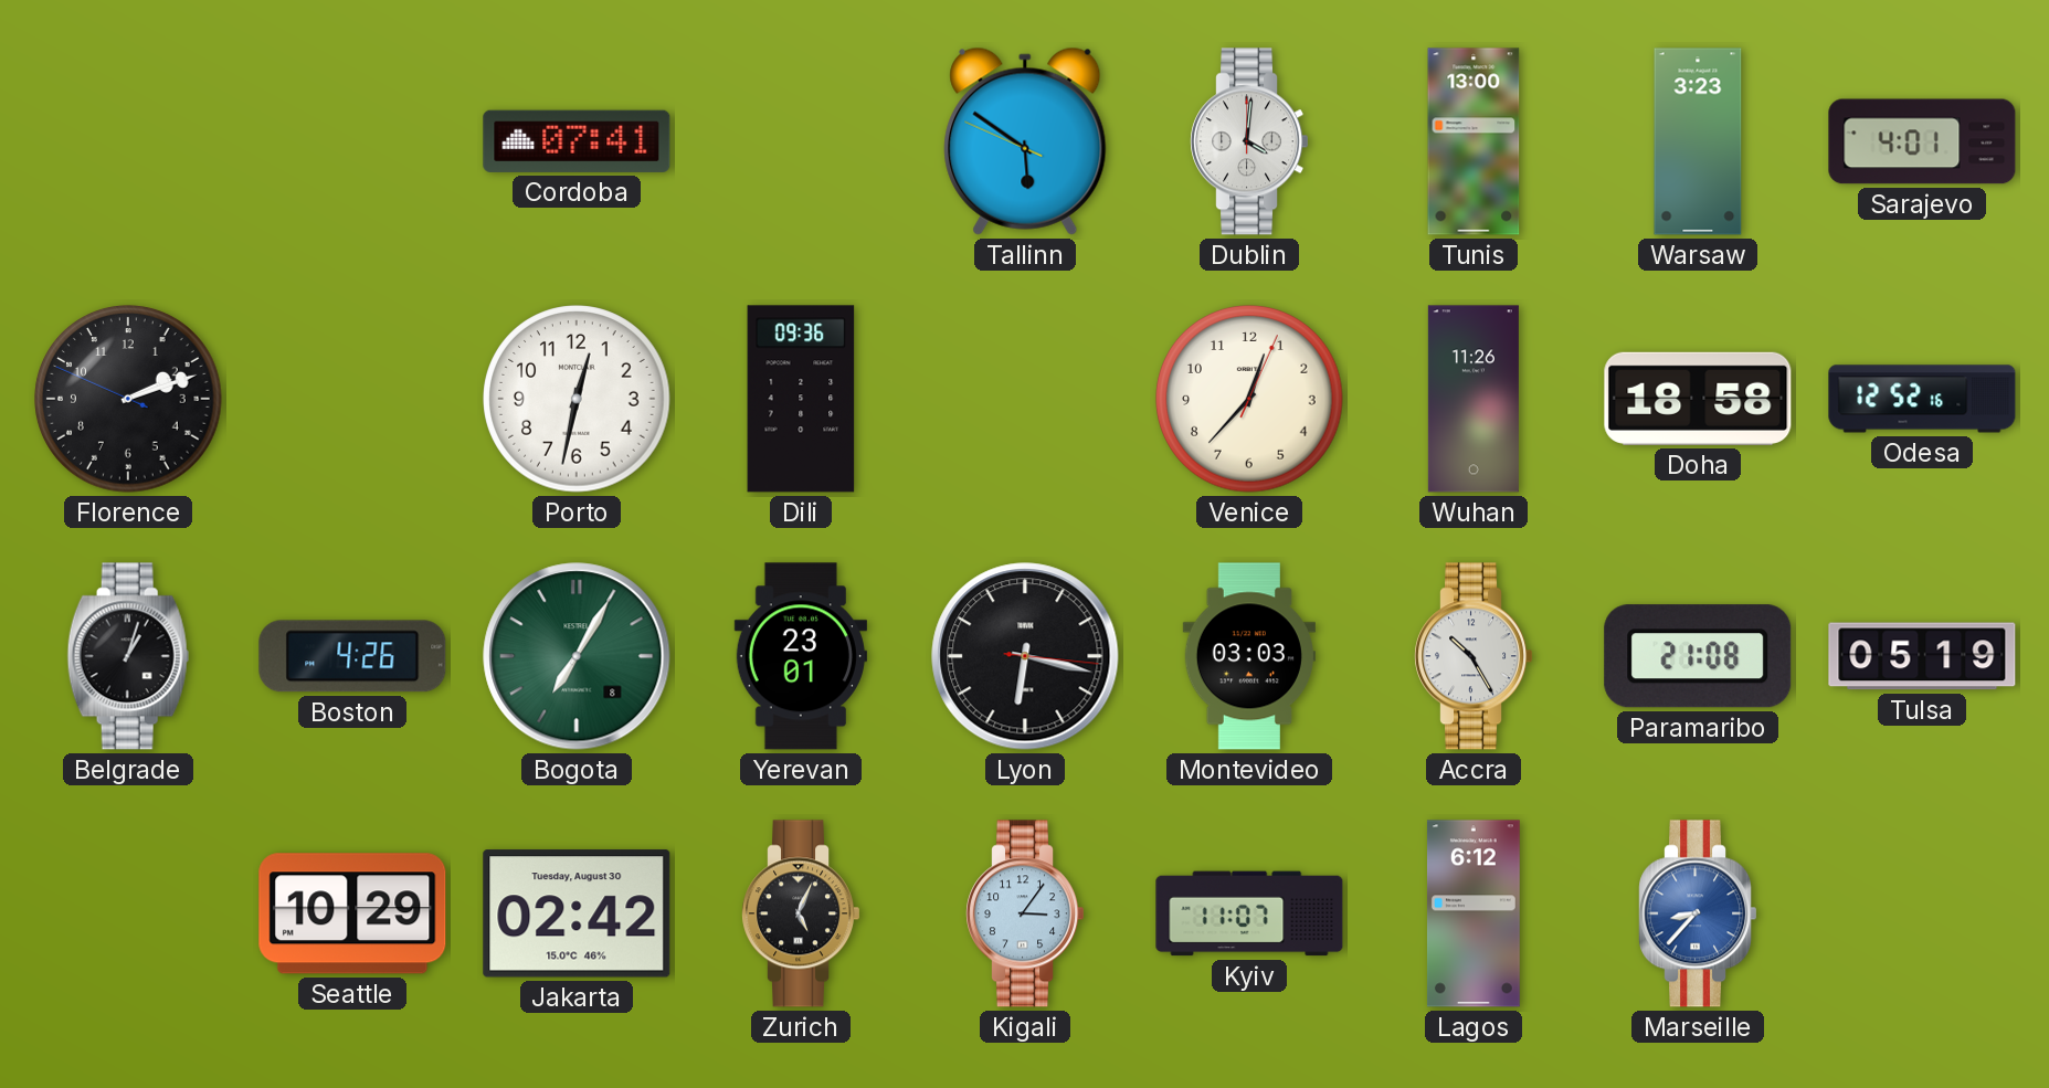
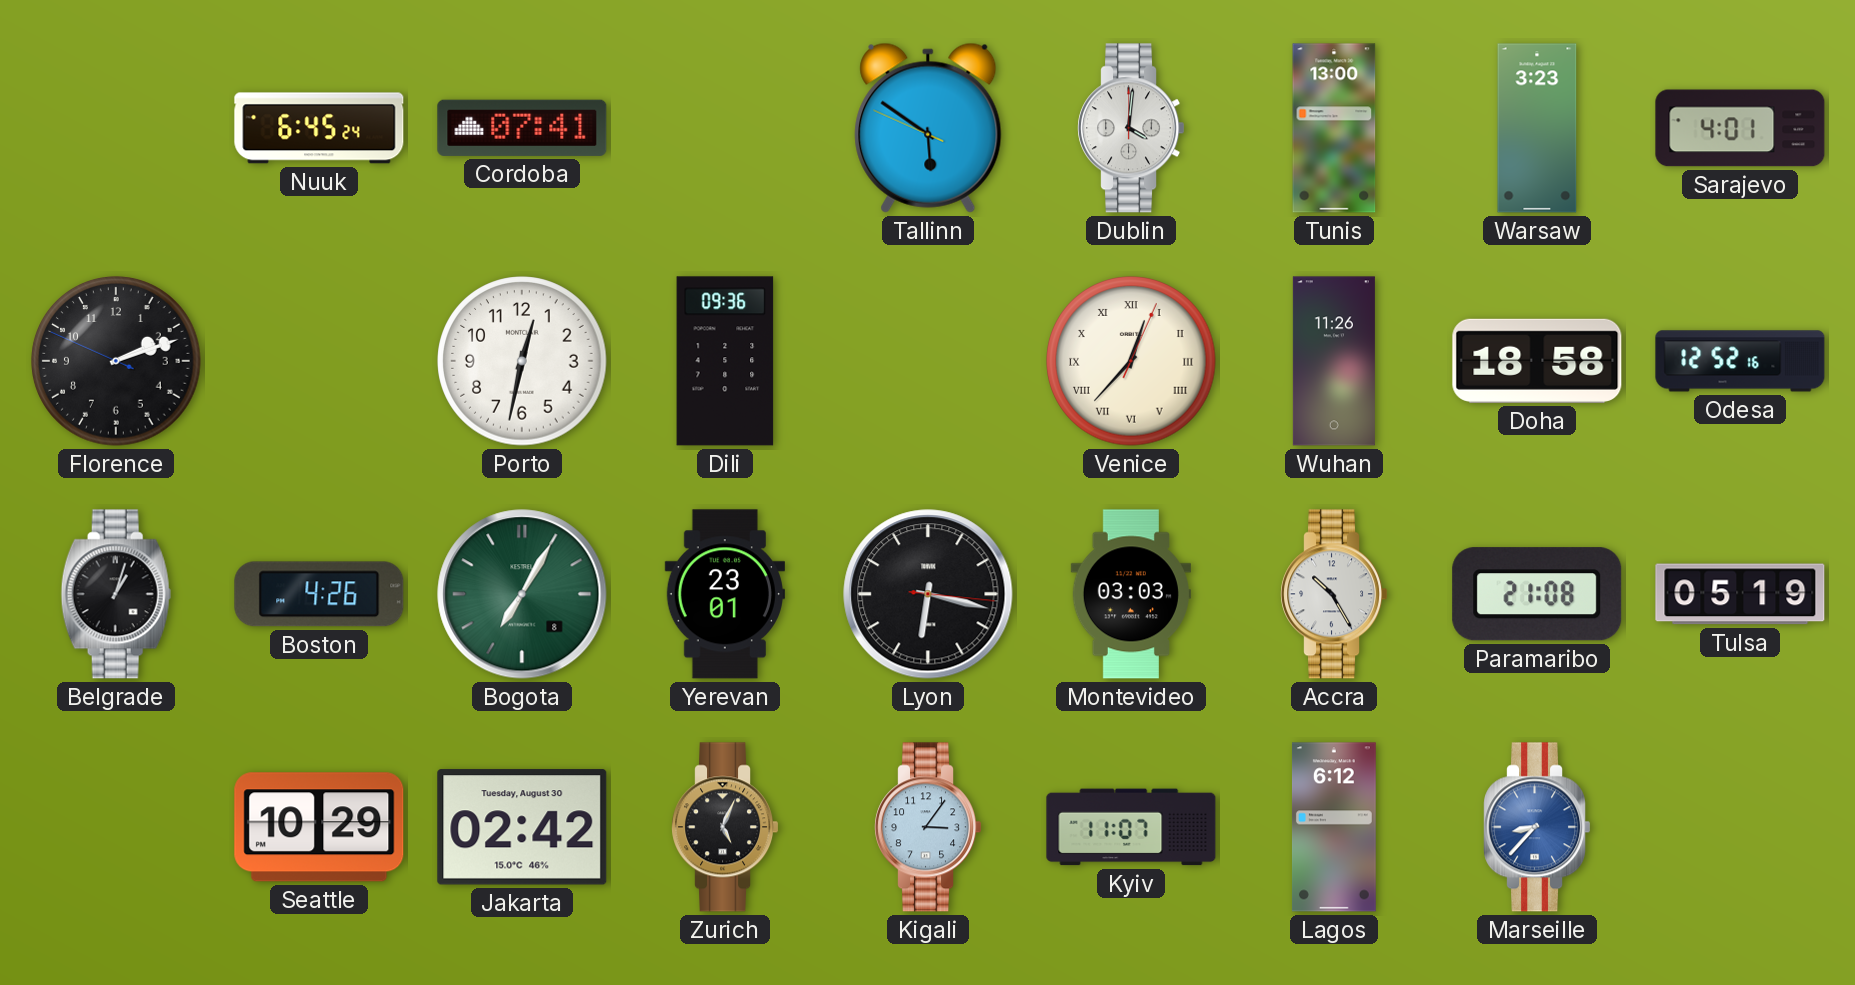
Nuuk: none -> 6:45
Venice numerals: Arabic -> Roman
